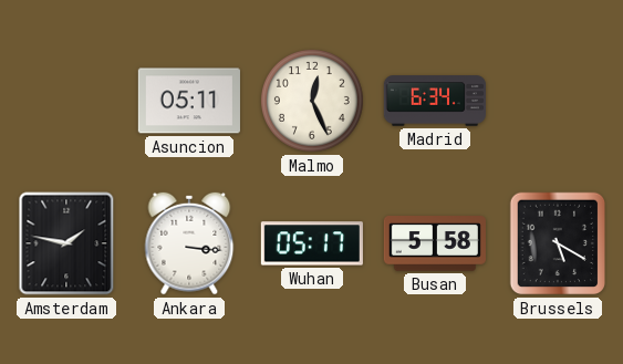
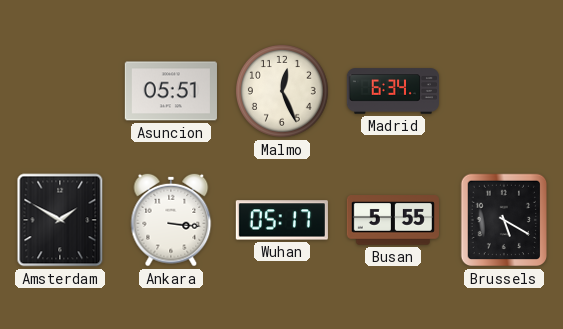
Asuncion: 05:11 -> 05:51
Amsterdam: 1:47 -> 1:50
Busan: 5:58 -> 5:55
